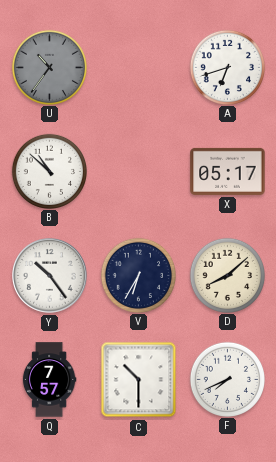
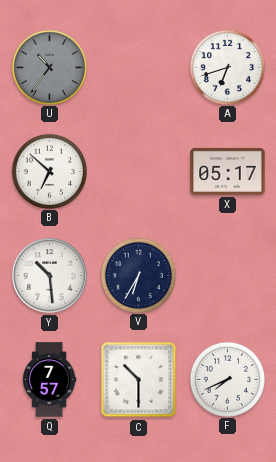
B: 10:52 -> 6:52
Y: 10:24 -> 10:29
D: 8:08 -> none
